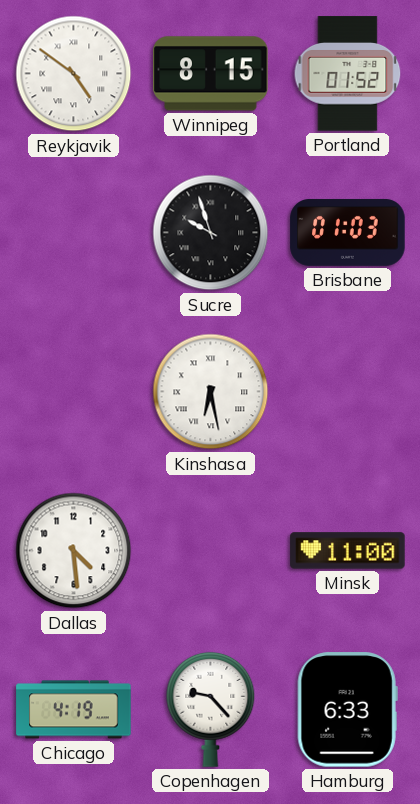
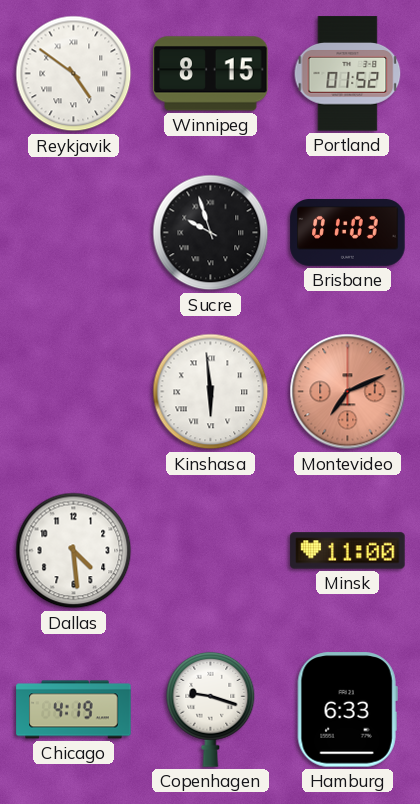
Kinshasa: 6:28 -> 5:59
Montevideo: none -> 7:11
Copenhagen: 9:23 -> 9:18
